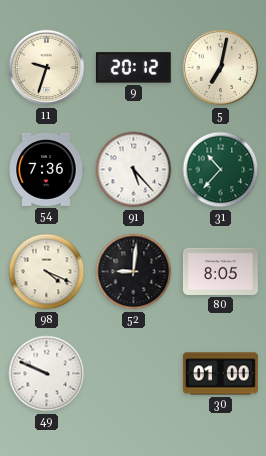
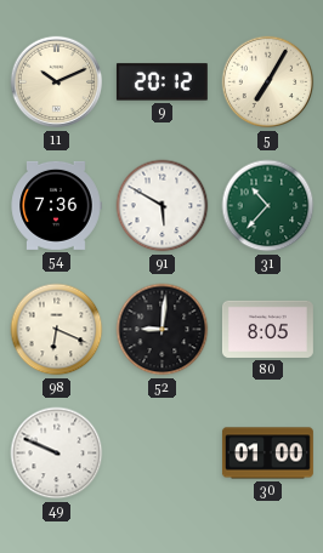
11: 9:33 -> 10:11
5: 7:02 -> 7:05
91: 5:23 -> 5:50
98: 4:19 -> 6:19
